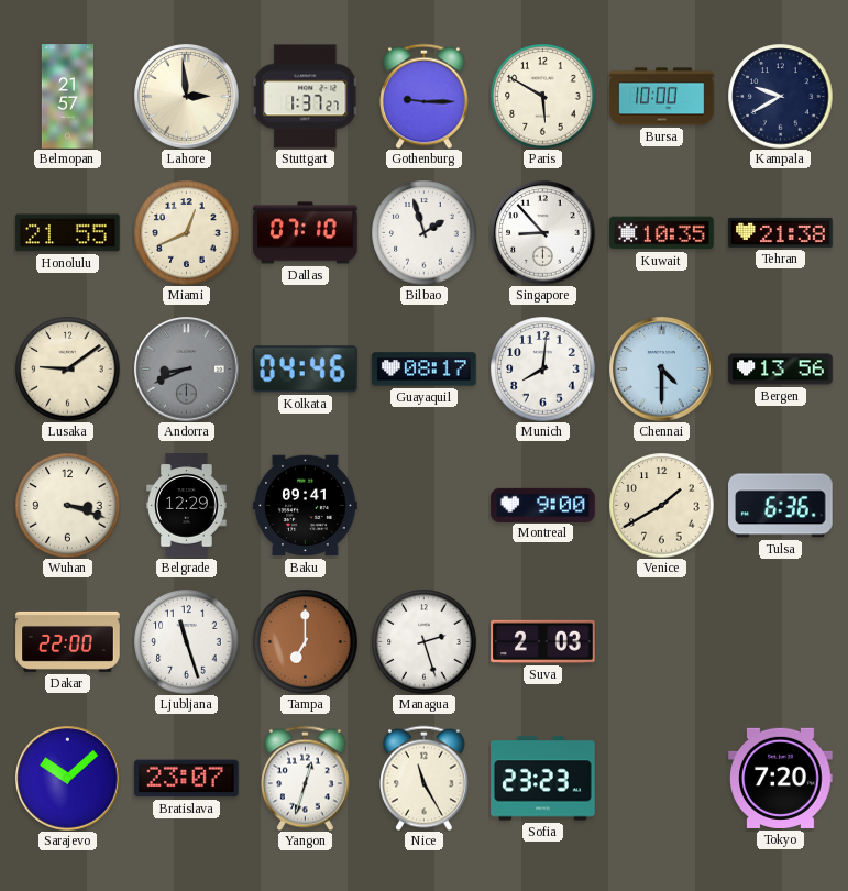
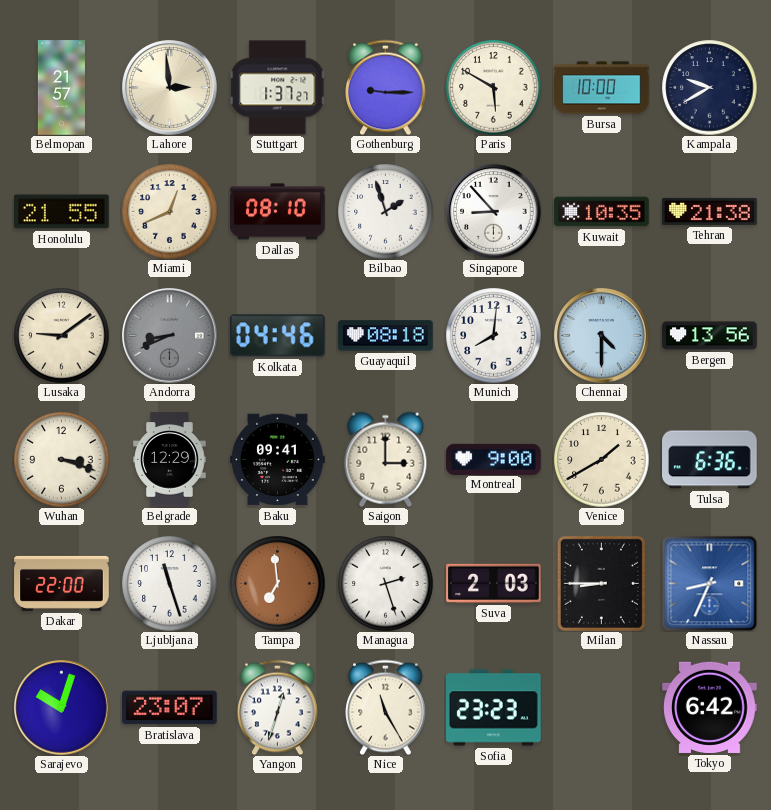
Dallas: 07:10 -> 08:10
Guayaquil: 08:17 -> 08:18
Saigon: none -> 3:00
Tampa: 7:00 -> 6:59
Milan: none -> 8:45
Nassau: none -> 8:34
Sarajevo: 10:08 -> 10:03
Tokyo: 7:20 -> 6:42
